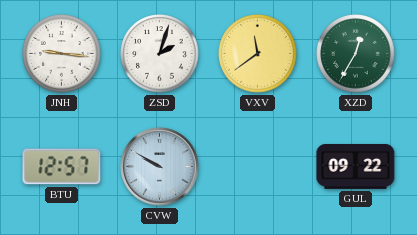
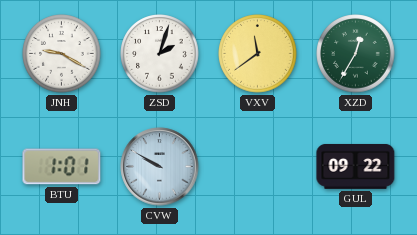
JNH: 9:16 -> 9:20
BTU: 12:57 -> 1:01
